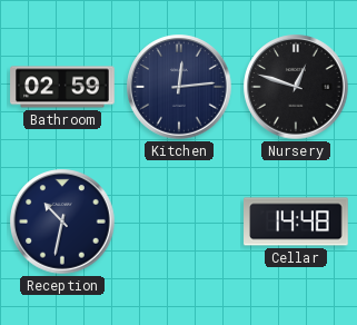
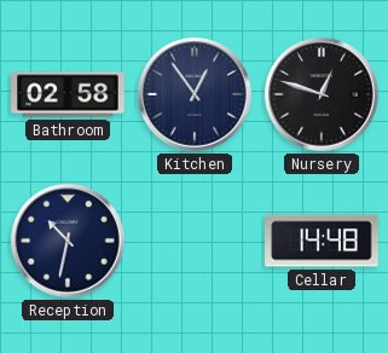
Bathroom: 02:59 -> 02:58
Kitchen: 12:14 -> 12:54
